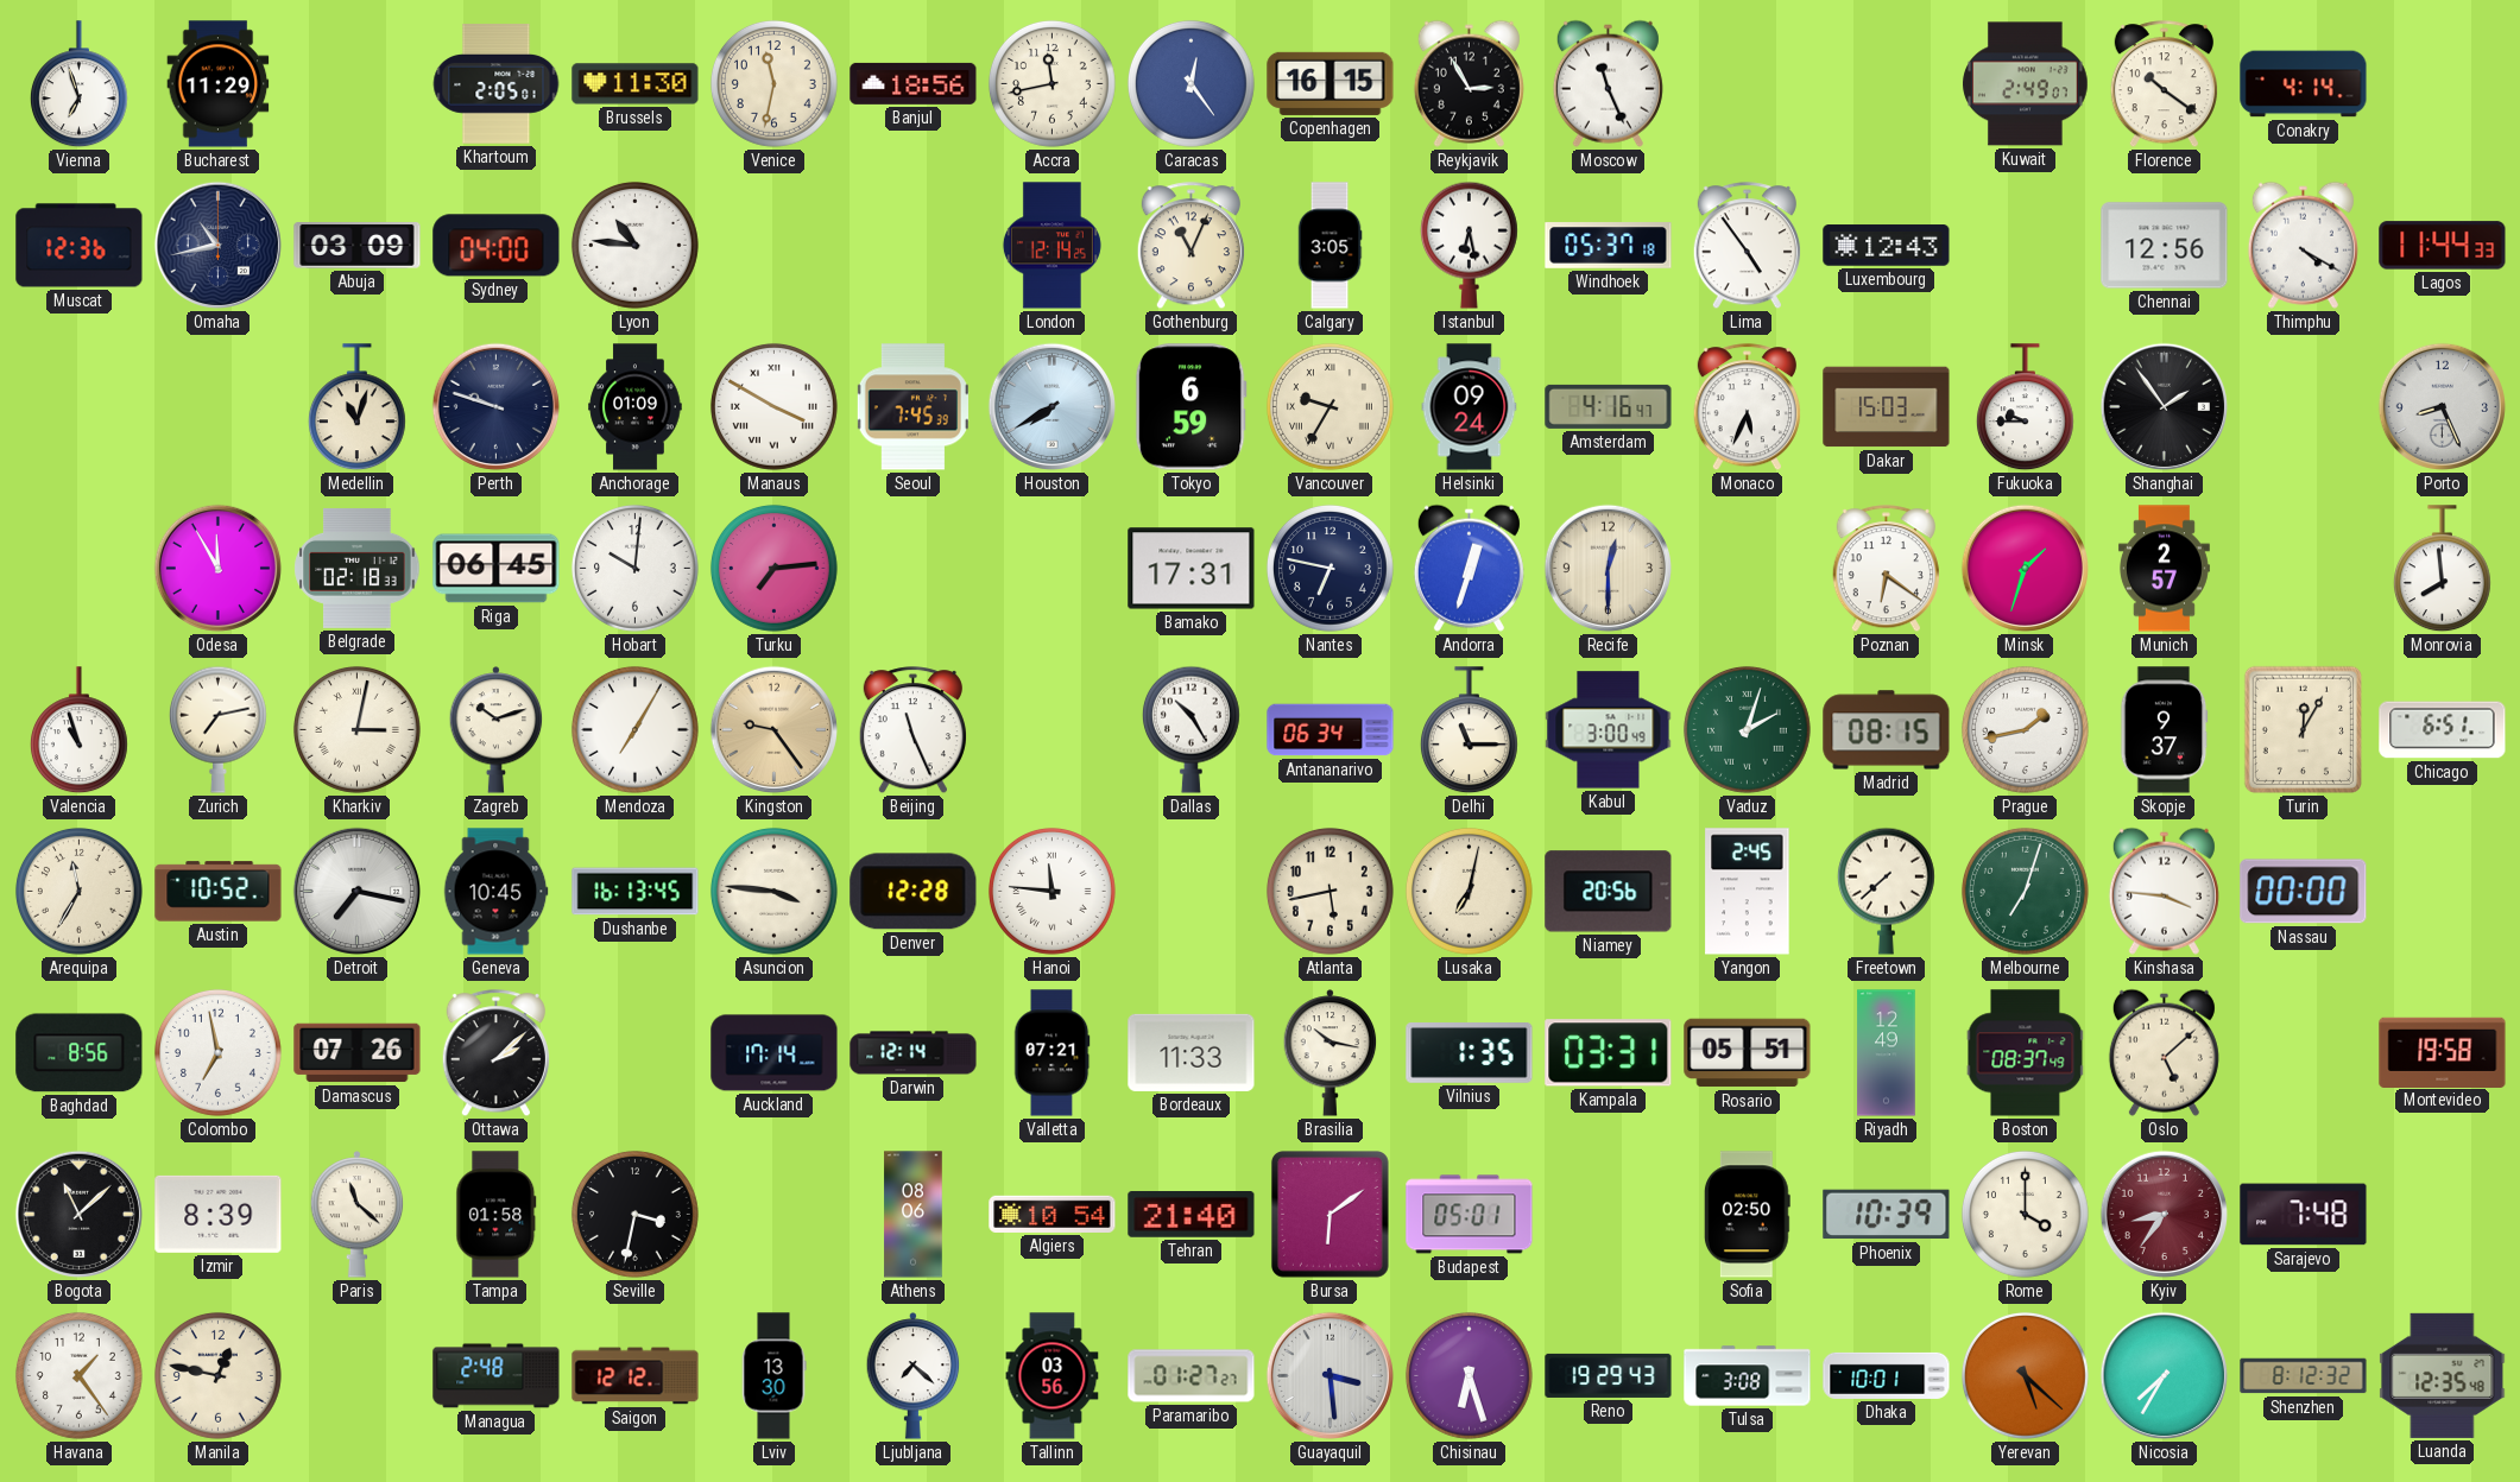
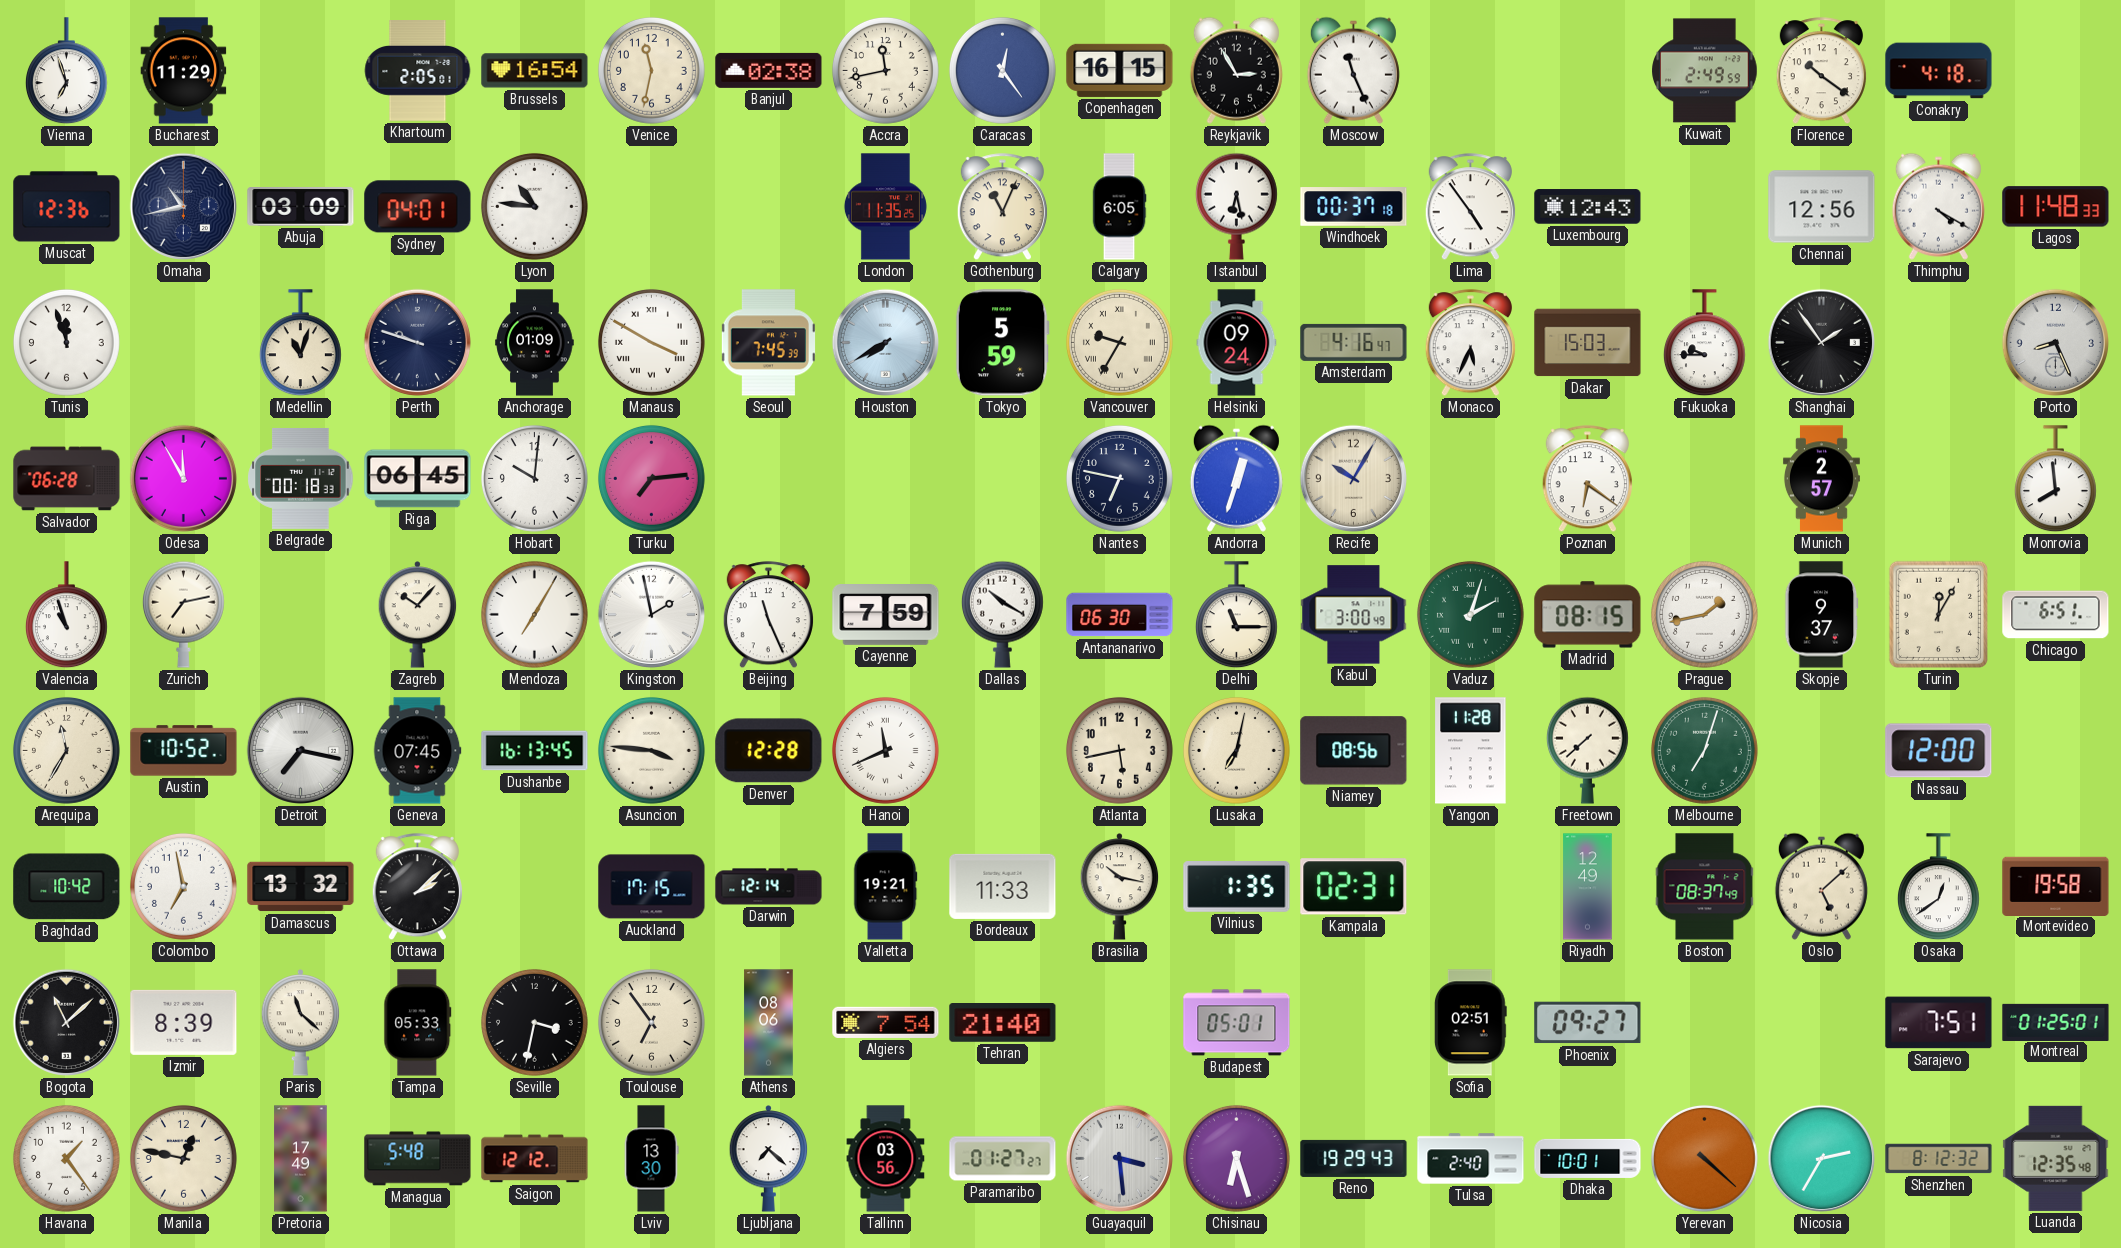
Brussels: 11:30 -> 16:54
Banjul: 18:56 -> 02:38
Kuwait: 2:49:07 -> 2:49:59
Conakry: 4:14 -> 4:18
Sydney: 04:00 -> 04:01
London: 12:14 -> 11:35
Calgary: 3:05 -> 6:05
Windhoek: 05:37 -> 00:37
Lagos: 11:44 -> 11:48
Tunis: none -> 11:57
Tokyo: 6:59 -> 5:59
Salvador: none -> 06:28
Belgrade: 02:18 -> 00:18
Bamako: 17:31 -> none
Recife: 12:30 -> 10:05
Minsk: 1:33 -> none
Kharkiv: 3:02 -> none
Zagreb: 10:12 -> 10:07
Kingston: 9:24 -> 1:58
Kingston dial: champagne -> white
Cayenne: none -> 7:59
Dallas: 10:25 -> 10:20
Antananarivo: 06:34 -> 06:30
Geneva: 10:45 -> 07:45
Hanoi: 11:46 -> 11:41
Niamey: 20:56 -> 08:56
Yangon: 2:45 -> 11:28
Kinshasa: 3:46 -> none
Nassau: 00:00 -> 12:00
Baghdad: 8:56 -> 10:42
Damascus: 07:26 -> 13:32
Auckland: 17:14 -> 17:15
Valletta: 07:21 -> 19:21
Kampala: 03:31 -> 02:31
Rosario: 05:51 -> none
Osaka: none -> 12:39
Tampa: 01:58 -> 05:33
Toulouse: none -> 6:54
Algiers: 10:54 -> 7:54
Bursa: 6:09 -> none
Sofia: 02:50 -> 02:51
Phoenix: 10:39 -> 09:27
Rome: 4:00 -> none
Kyiv: 8:36 -> none
Sarajevo: 7:48 -> 7:51
Montreal: none -> 01:25
Pretoria: none -> 17:49
Managua: 2:48 -> 5:48
Tulsa: 3:08 -> 2:40
Yerevan: 5:22 -> 4:22
Nicosia: 7:35 -> 2:35
